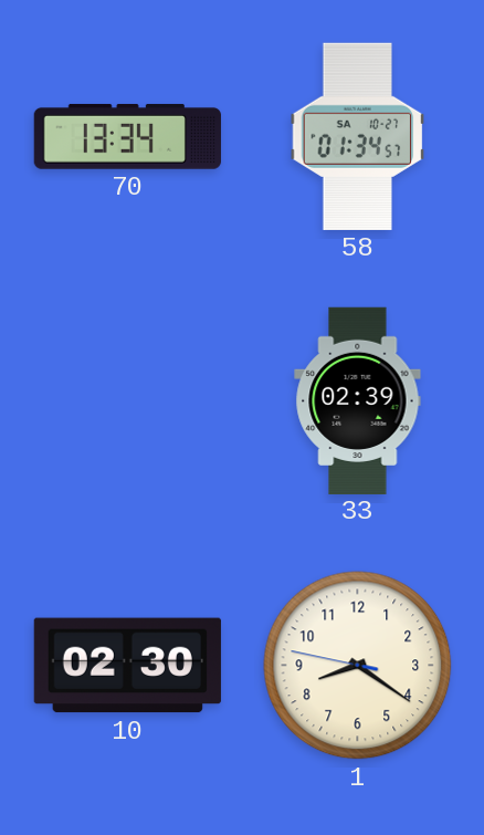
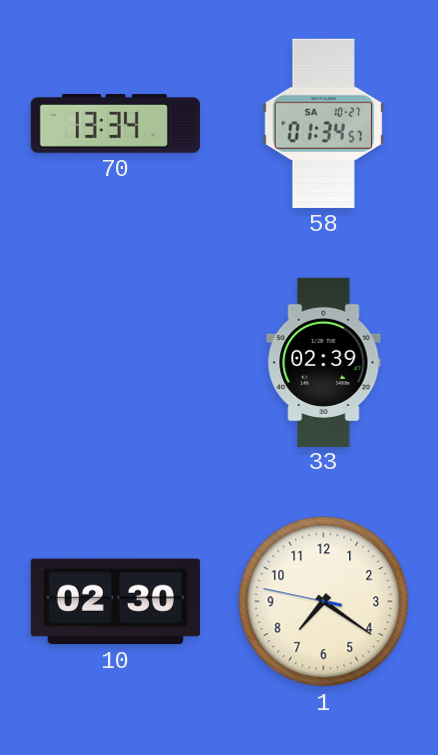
1: 8:20 -> 7:20
